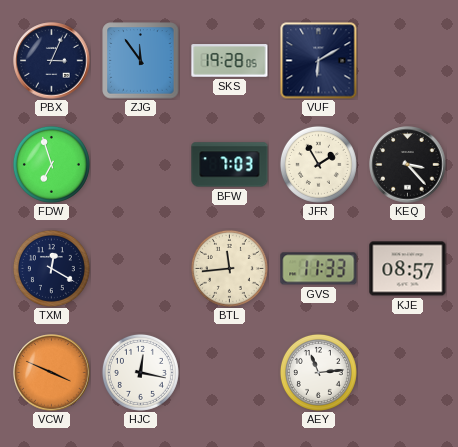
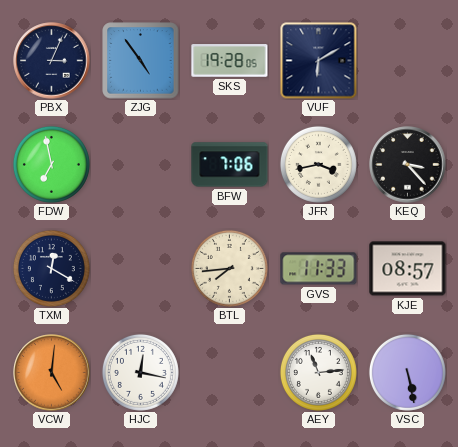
ZJG: 11:54 -> 4:54
FDW: 6:57 -> 6:58
BFW: 7:03 -> 7:06
JFR: 1:55 -> 3:43
BTL: 11:44 -> 7:44
VCW: 3:49 -> 5:01
VSC: none -> 5:28
